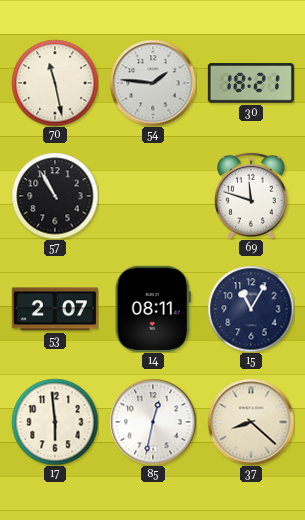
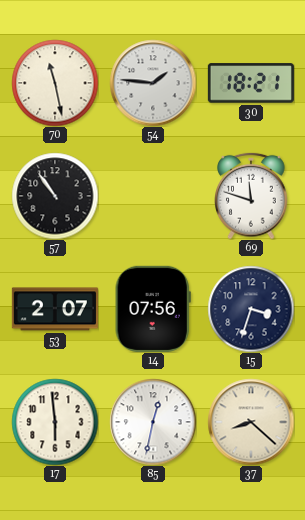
57: 10:55 -> 10:54
14: 08:11 -> 07:56
15: 11:05 -> 3:33
